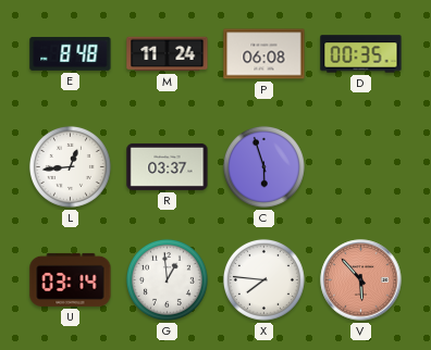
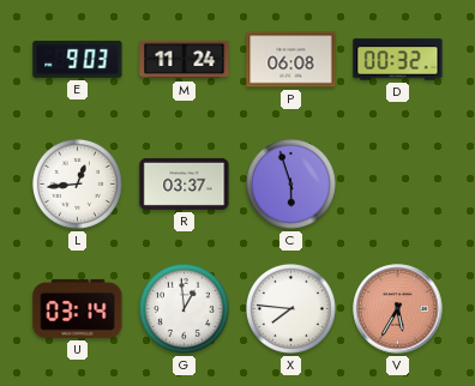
E: 8:48 -> 9:03
D: 00:35 -> 00:32
V: 5:53 -> 5:35
